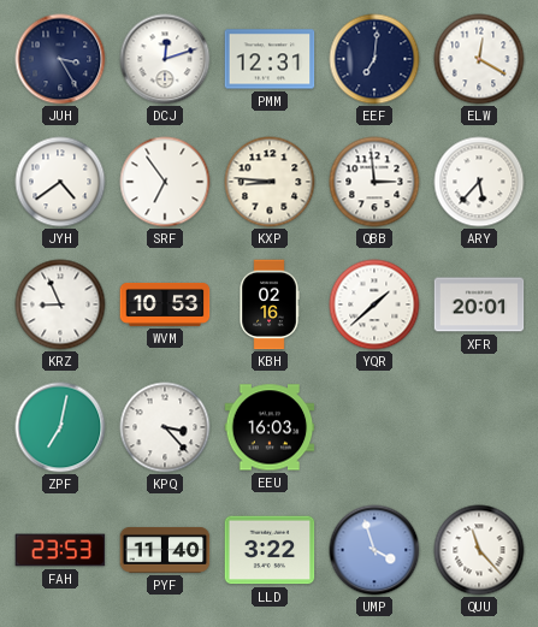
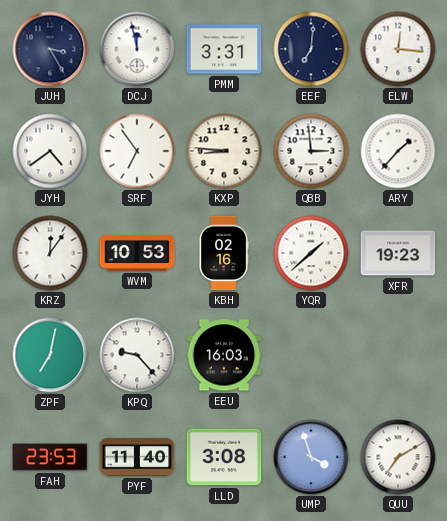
DCJ: 12:12 -> 11:58
PMM: 12:31 -> 3:31
ELW: 12:20 -> 12:16
ARY: 5:37 -> 1:37
KRZ: 8:56 -> 12:06
XFR: 20:01 -> 19:23
KPQ: 3:23 -> 9:23
LLD: 3:22 -> 3:08
QUU: 11:23 -> 7:10
